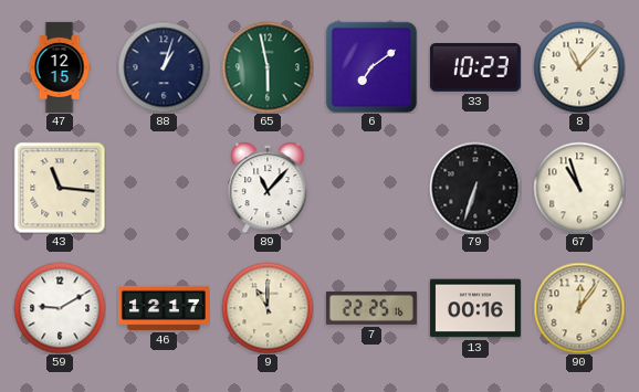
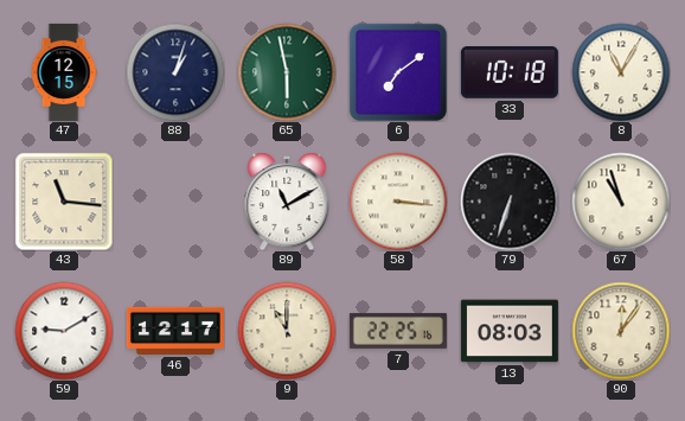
33: 10:23 -> 10:18
8: 11:07 -> 11:05
89: 11:07 -> 11:10
58: none -> 3:16
13: 00:16 -> 08:03
